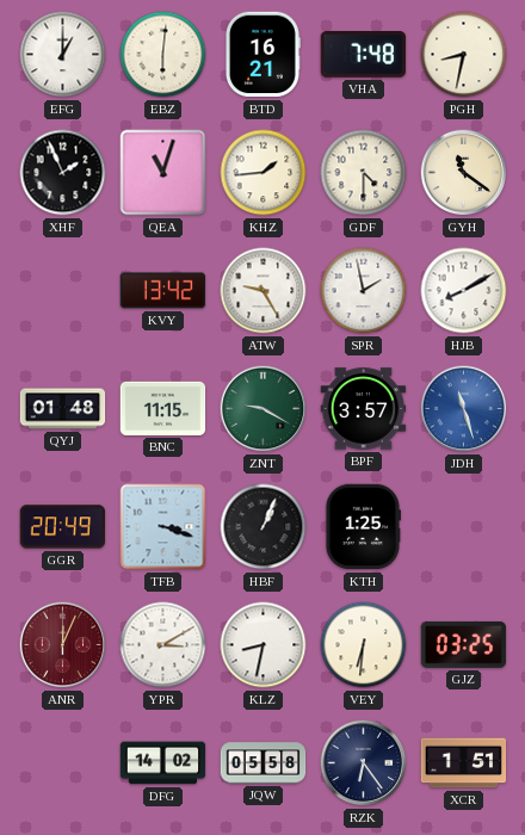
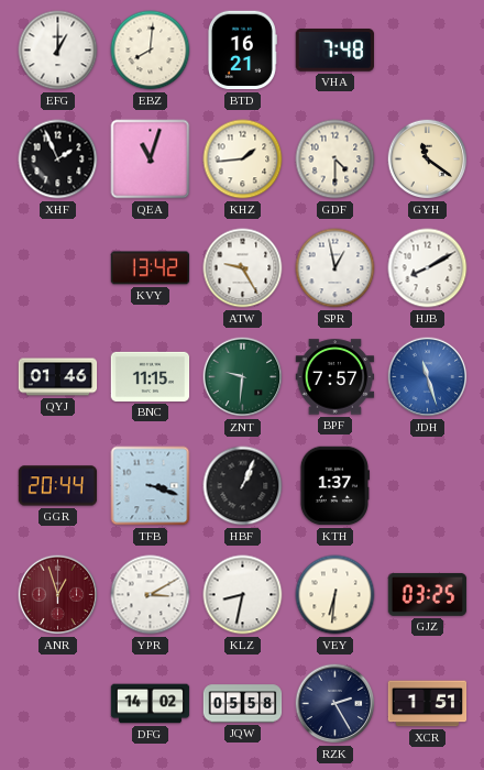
EBZ: 6:01 -> 8:01
PGH: 8:32 -> none
SPR: 1:58 -> 12:58
QYJ: 01:48 -> 01:46
ZNT: 9:20 -> 9:31
BPF: 3:57 -> 7:57
GGR: 20:49 -> 20:44
KTH: 1:25 -> 1:37
ANR: 12:04 -> 12:57
RZK: 6:24 -> 2:25
